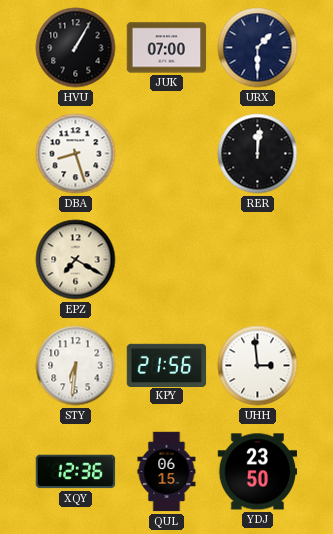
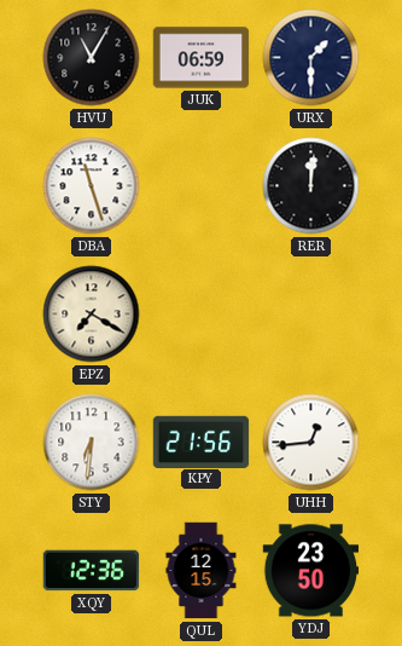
HVU: 1:05 -> 11:05
JUK: 07:00 -> 06:59
DBA: 8:27 -> 11:27
UHH: 2:59 -> 12:44
QUL: 06:15 -> 12:15
